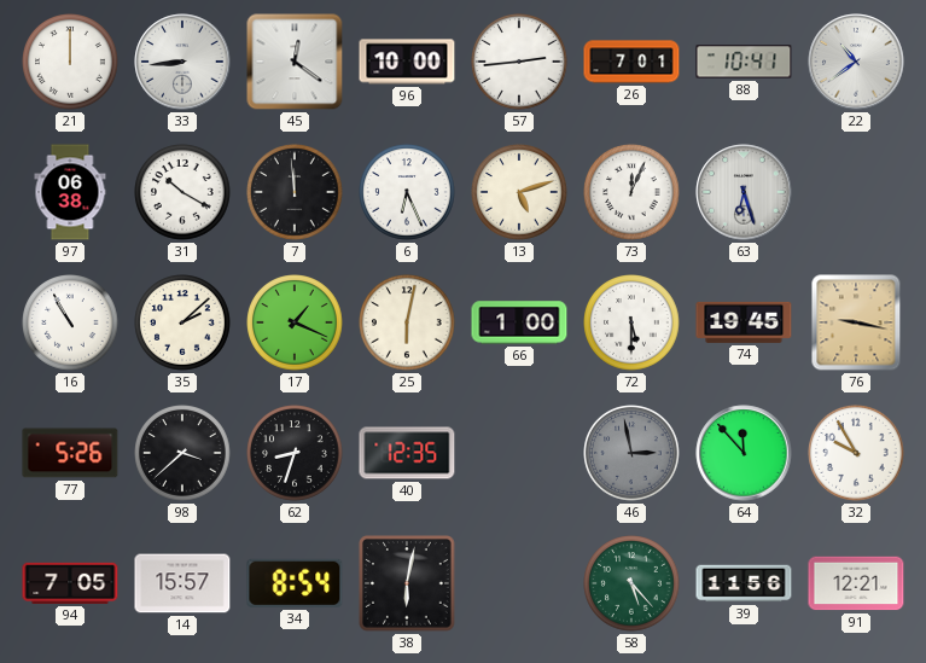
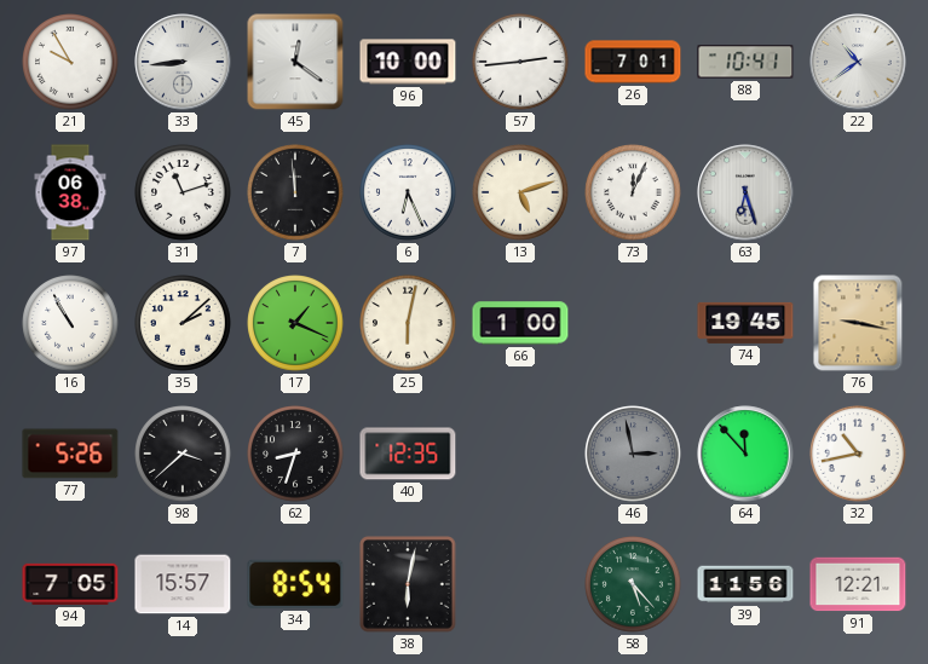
21: 12:00 -> 9:55
31: 10:20 -> 11:12
72: 5:30 -> none
32: 9:55 -> 10:43
